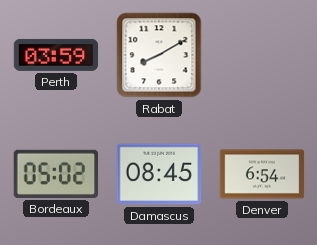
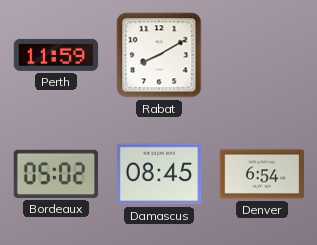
Perth: 03:59 -> 11:59
